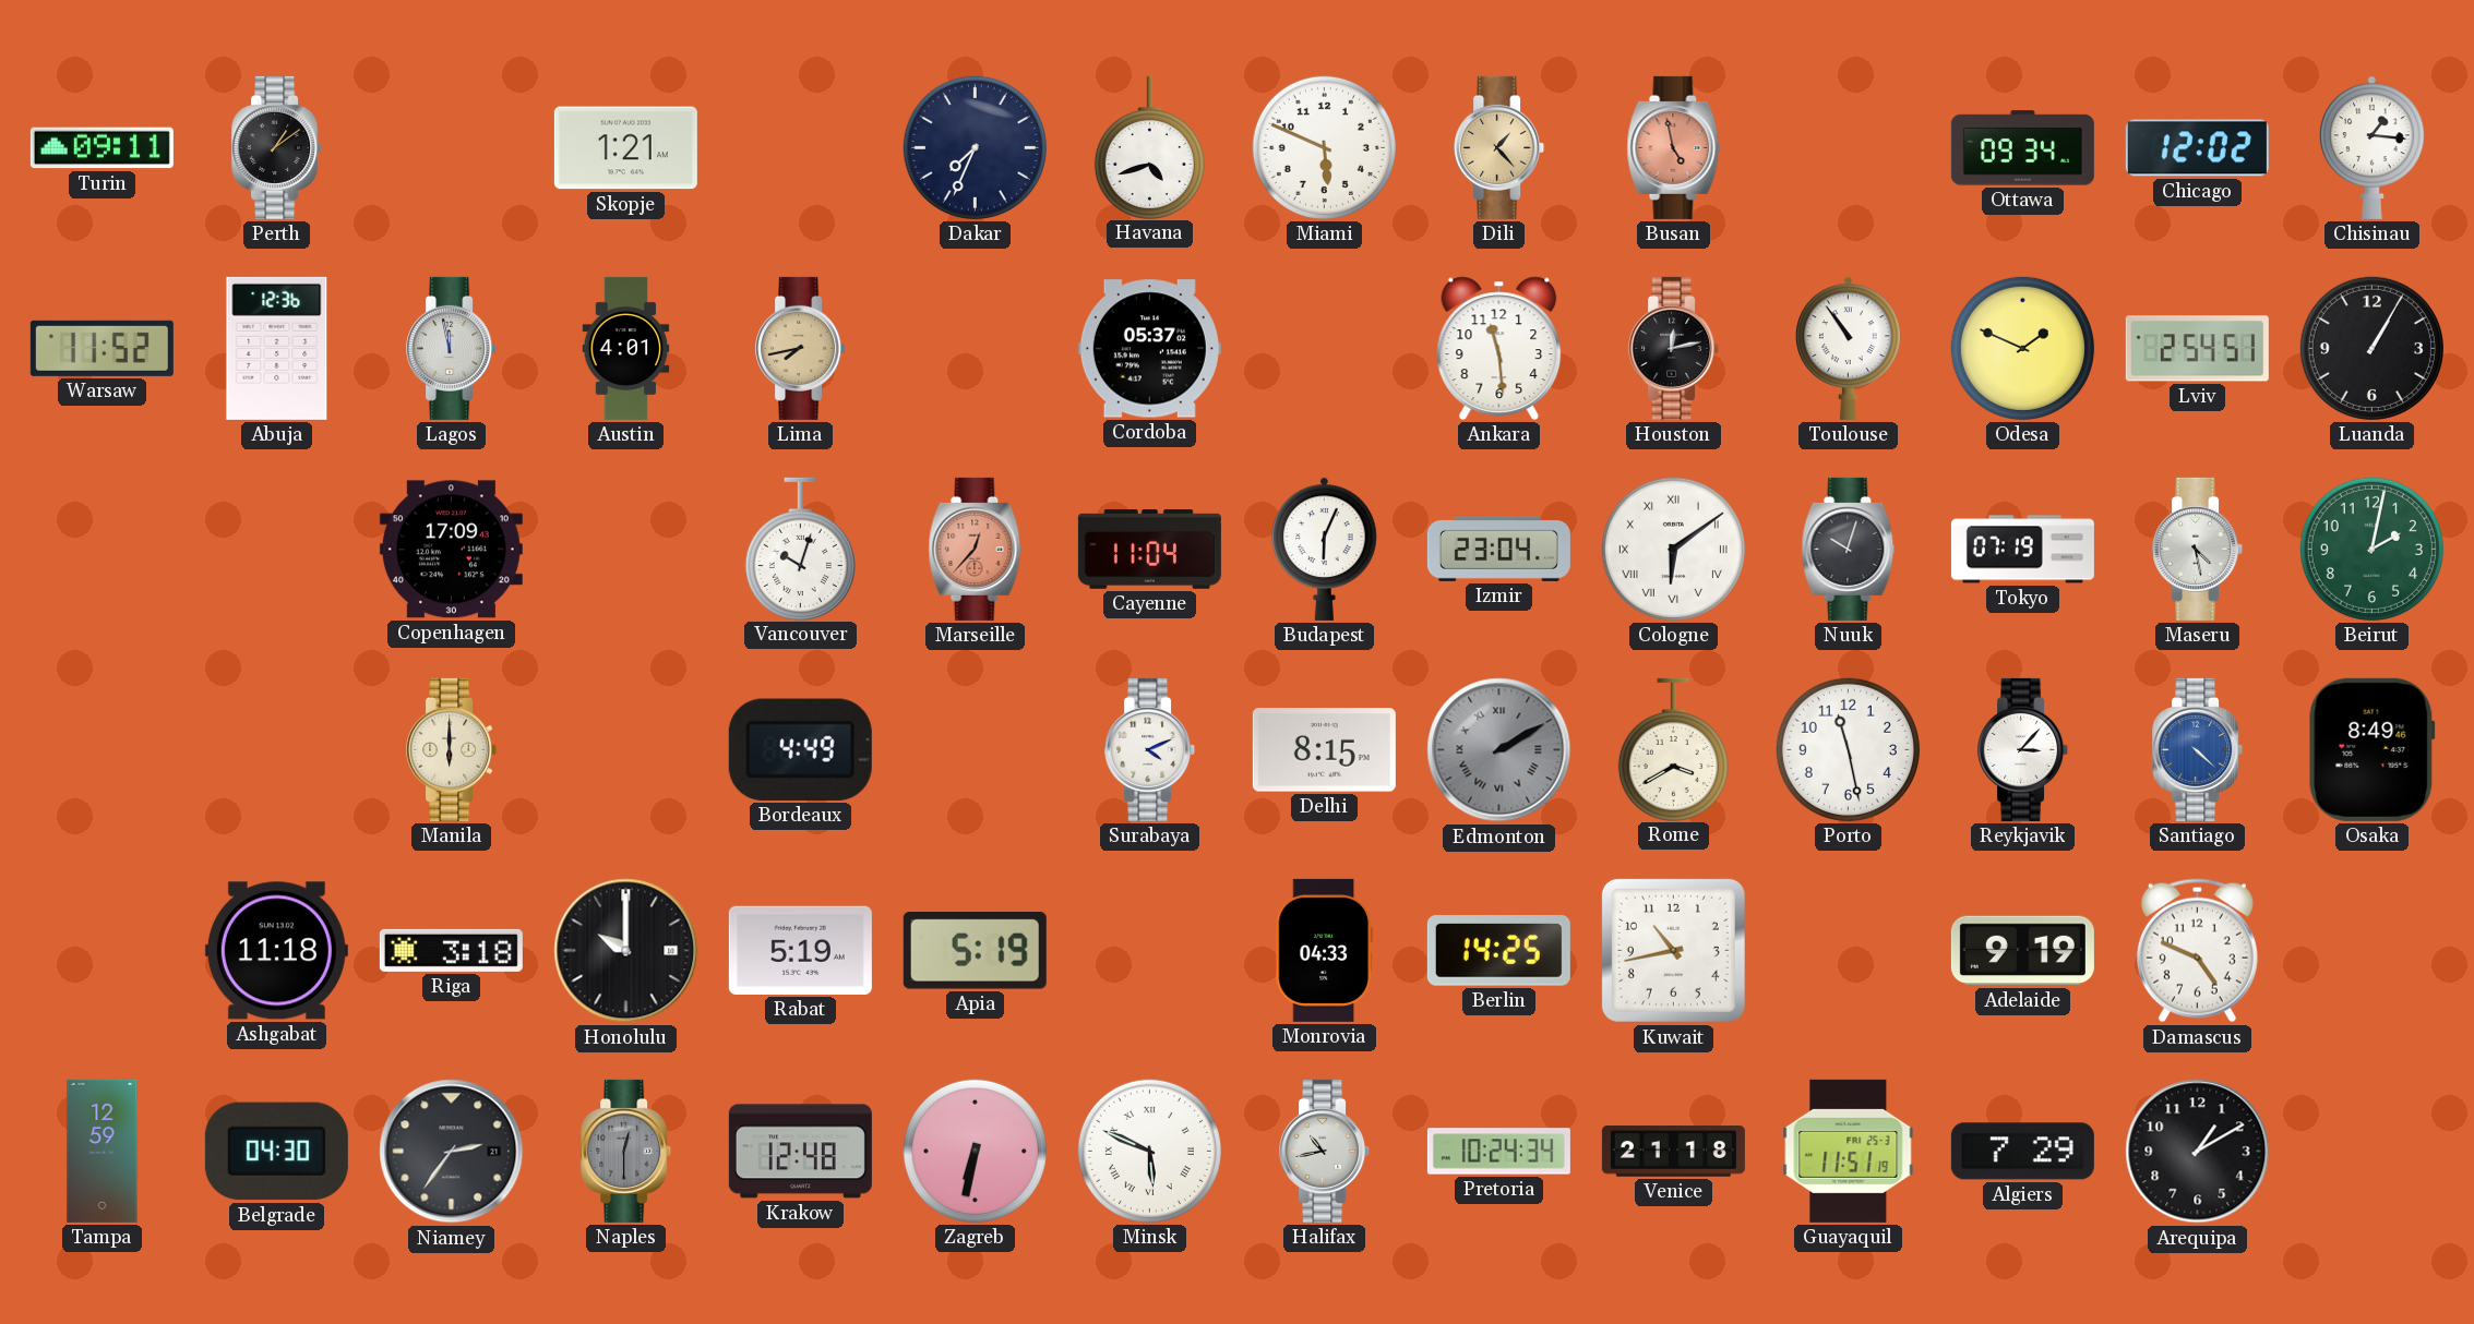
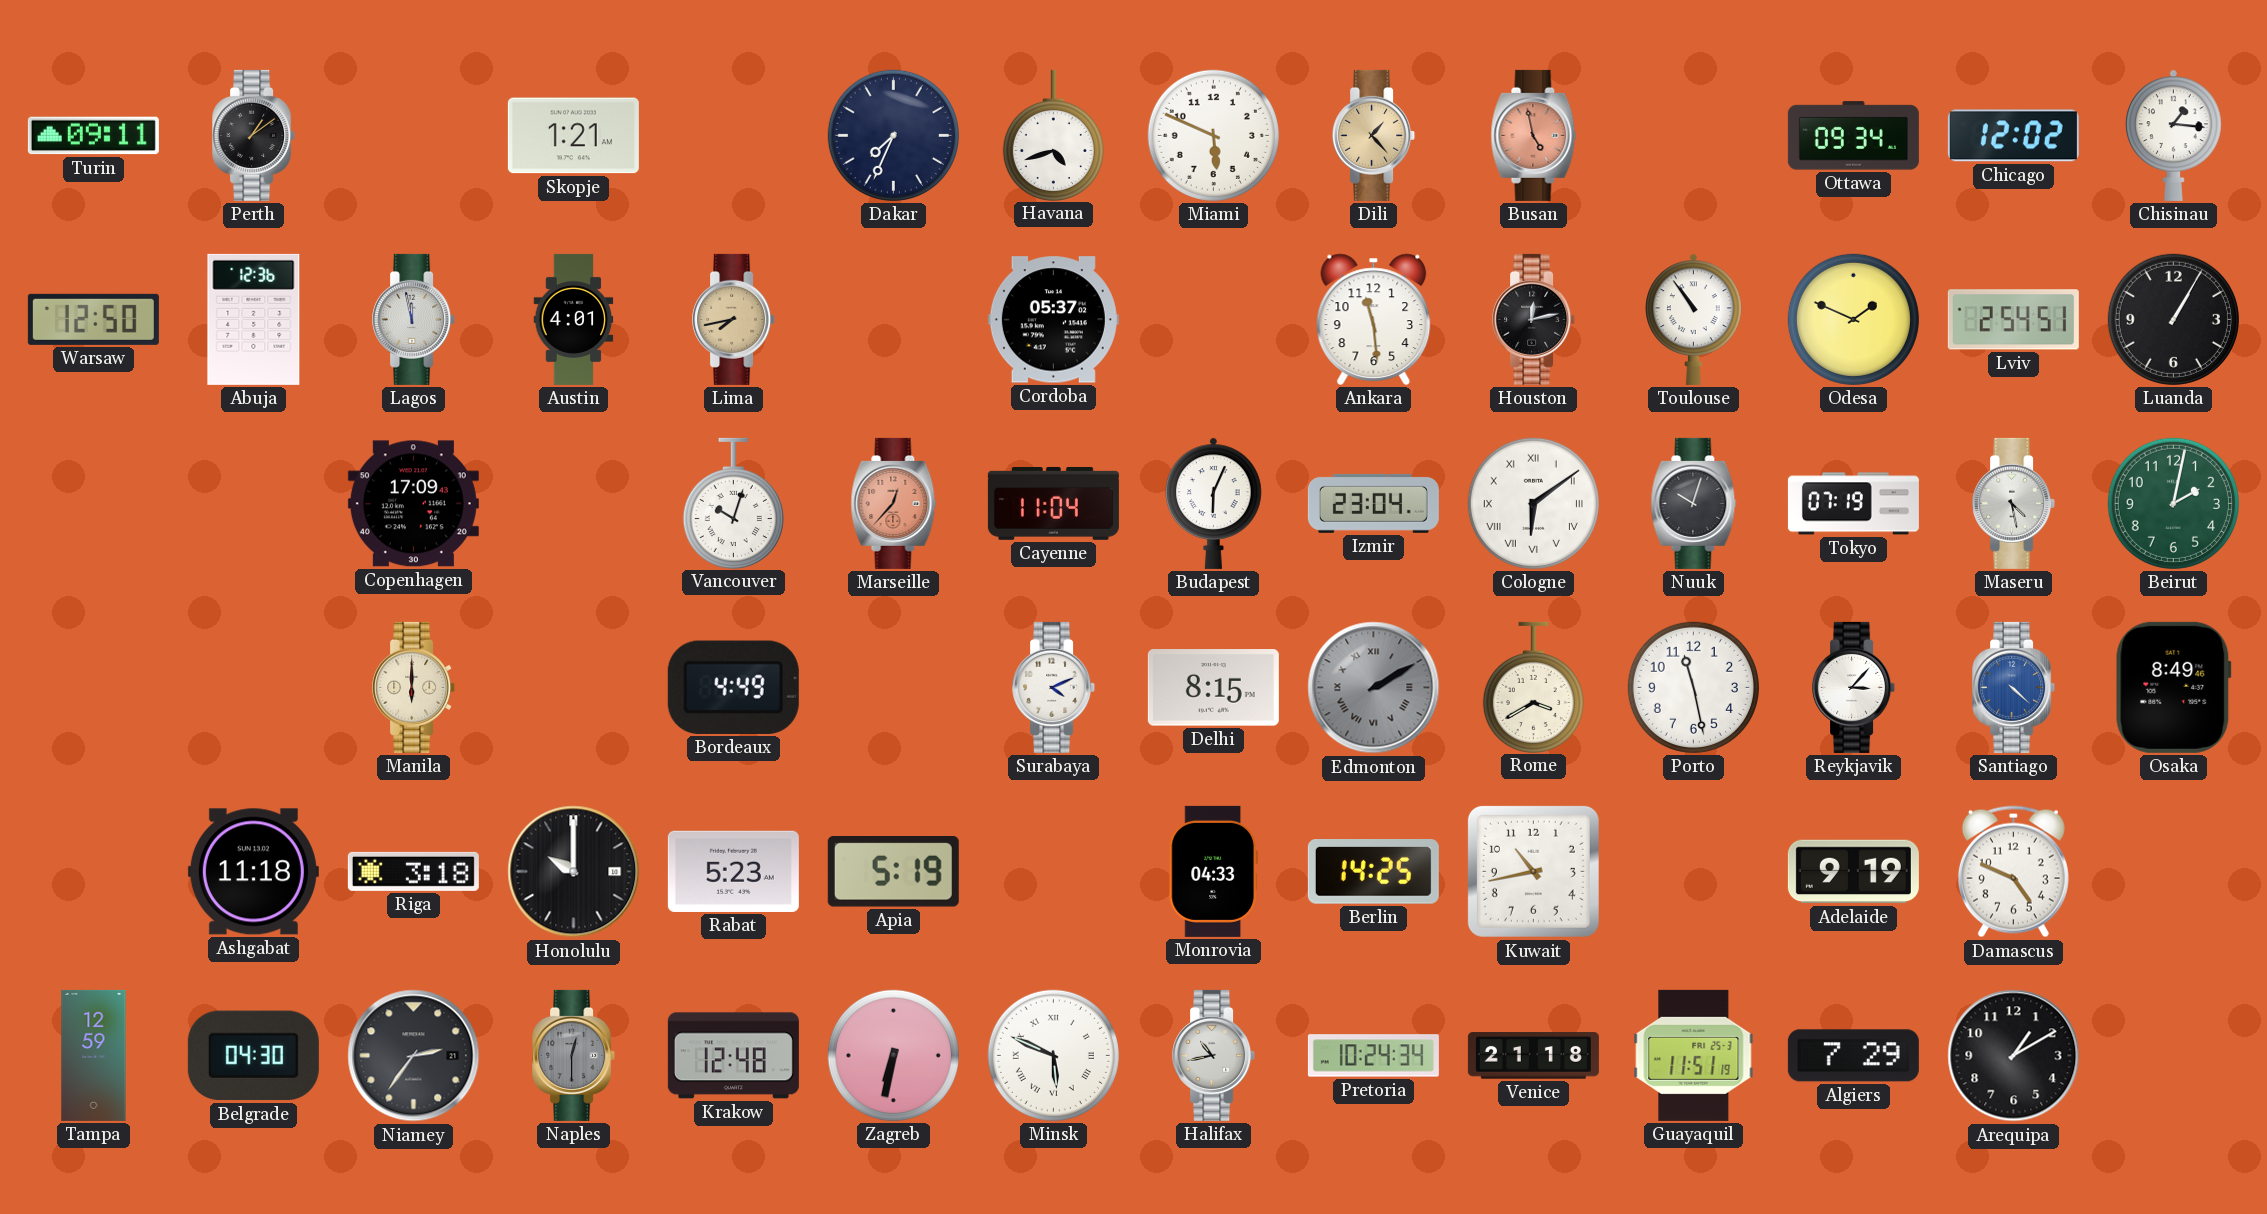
Warsaw: 11:52 -> 12:50
Rabat: 5:19 -> 5:23
